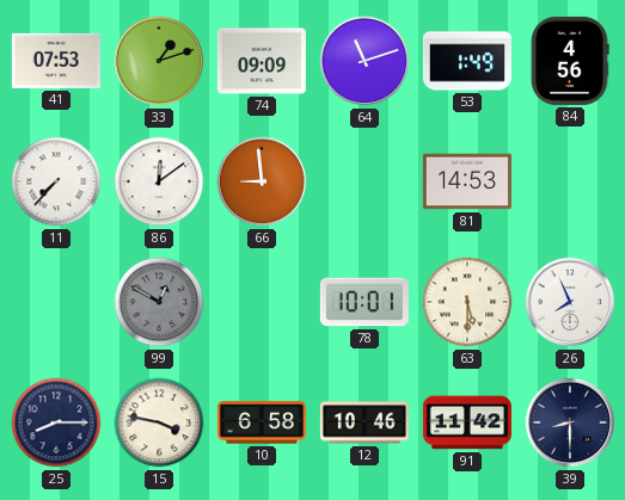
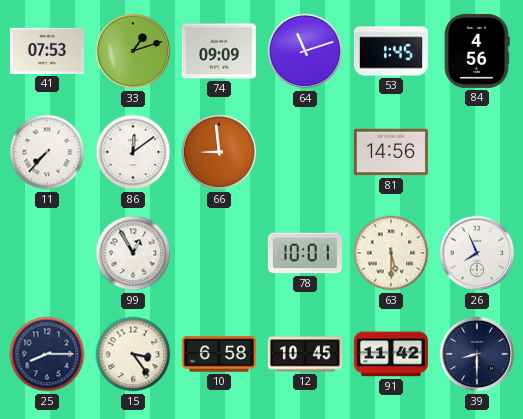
53: 1:49 -> 1:45
81: 14:53 -> 14:56
99: 12:50 -> 12:55
99 dial: grey -> white
15: 3:47 -> 3:24
12: 10:46 -> 10:45
